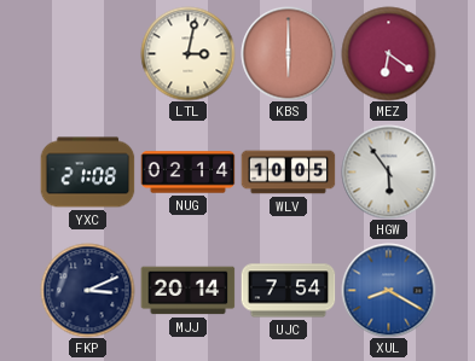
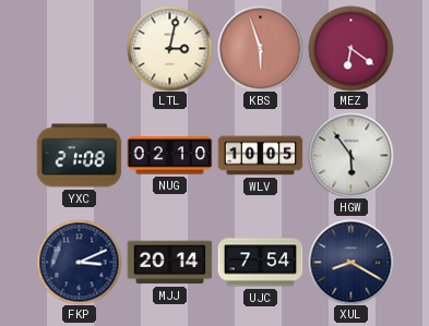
KBS: 6:00 -> 5:57
NUG: 02:14 -> 02:10
XUL dial: blue -> navy
